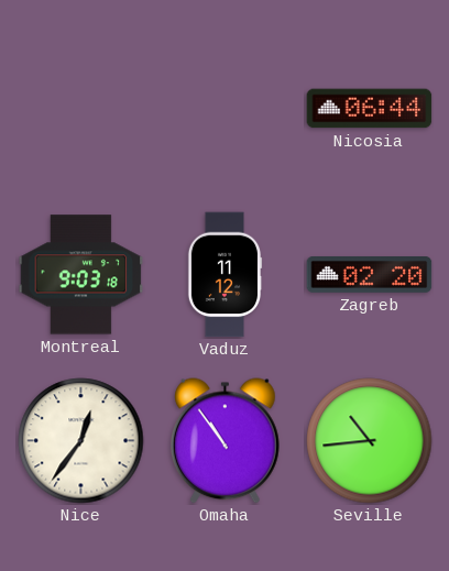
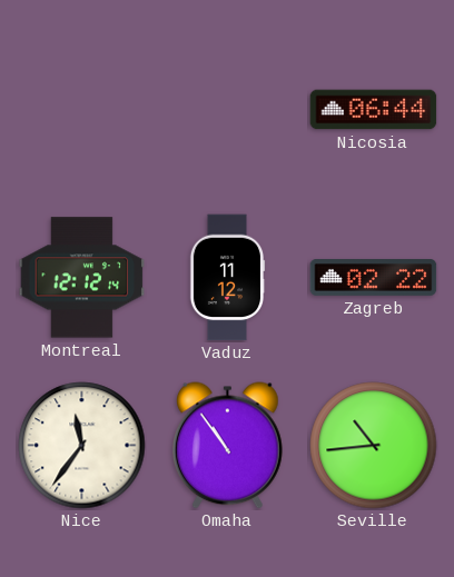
Montreal: 9:03 -> 12:12
Zagreb: 02:20 -> 02:22
Nice: 12:36 -> 11:36
